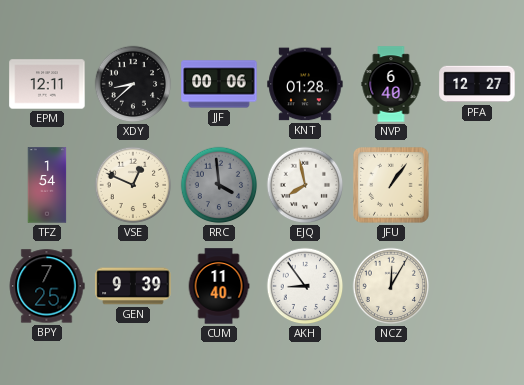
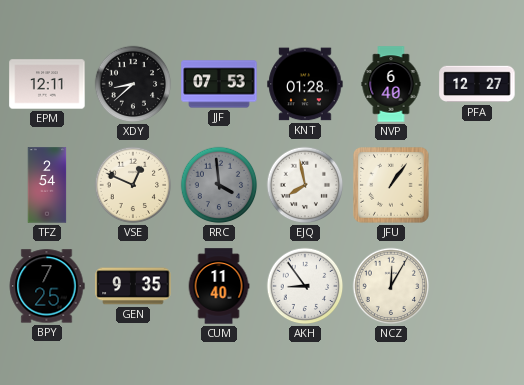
JJF: 00:06 -> 07:53
TFZ: 1:54 -> 2:54
GEN: 9:39 -> 9:35
